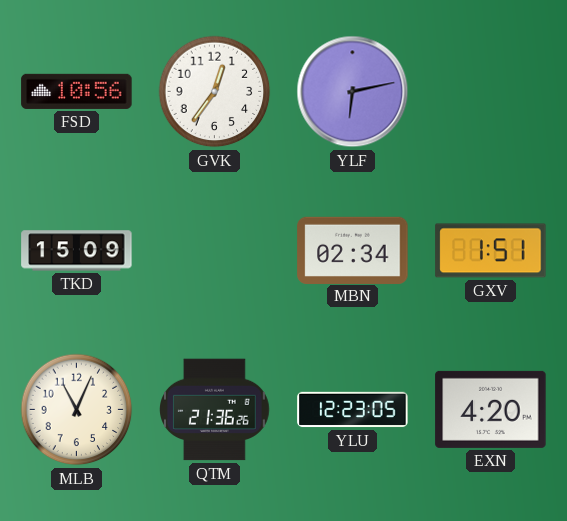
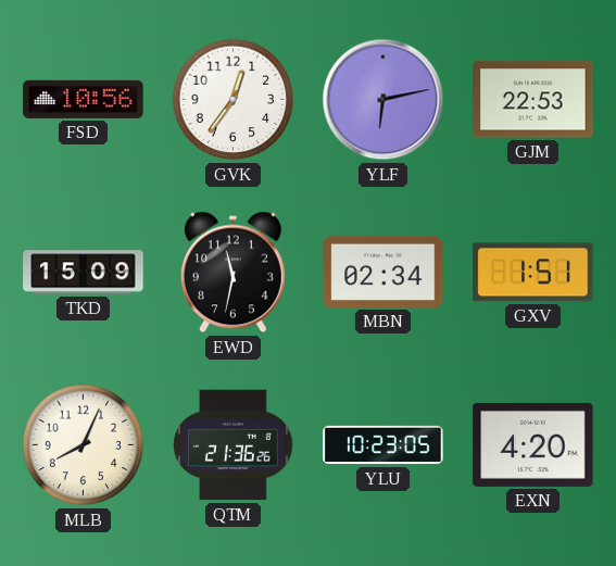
GJM: none -> 22:53
EWD: none -> 11:32
MLB: 11:04 -> 8:04
YLU: 12:23 -> 10:23
